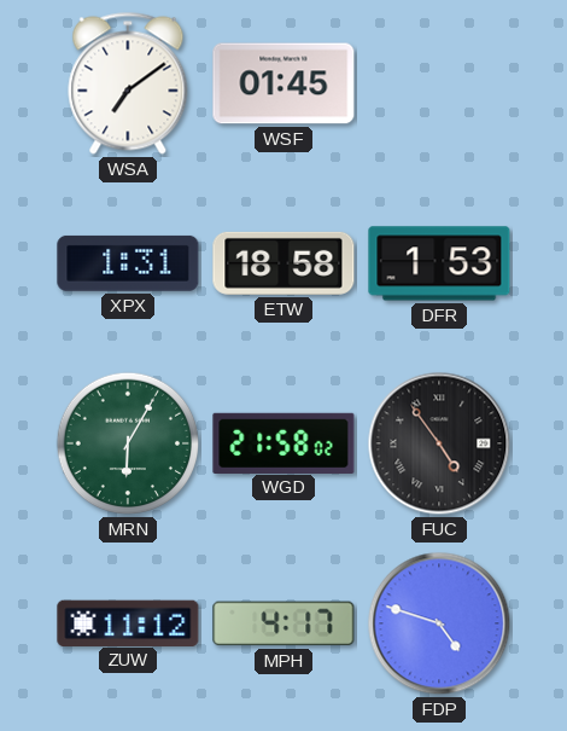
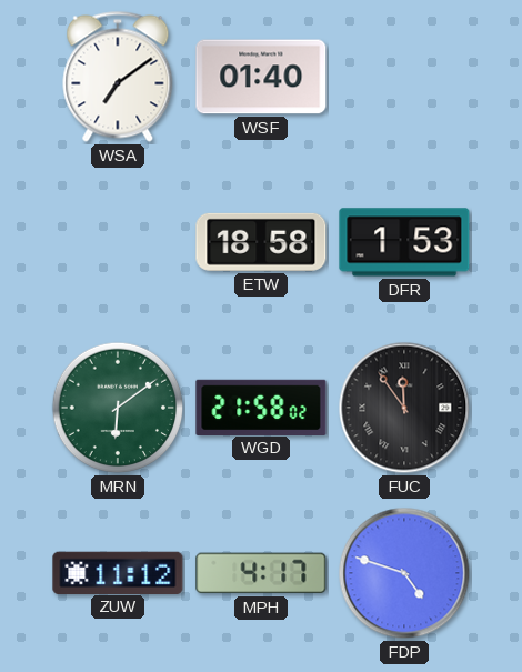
WSF: 01:45 -> 01:40
XPX: 1:31 -> none
MRN: 6:05 -> 6:09
FUC: 4:54 -> 11:54
